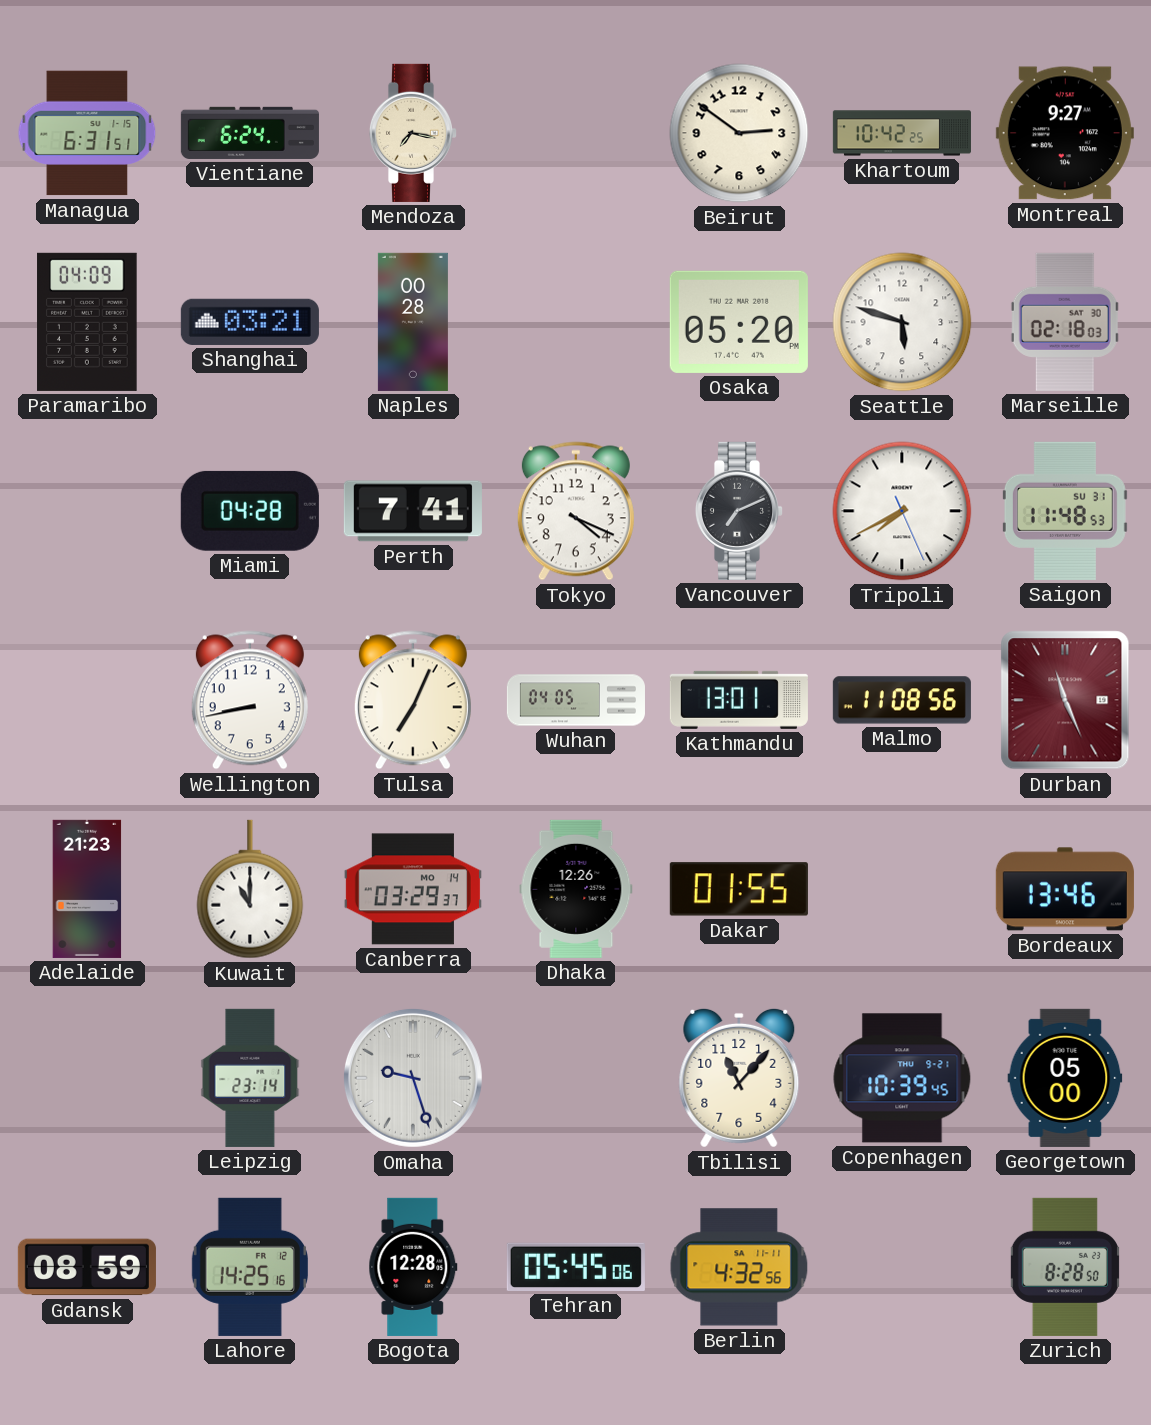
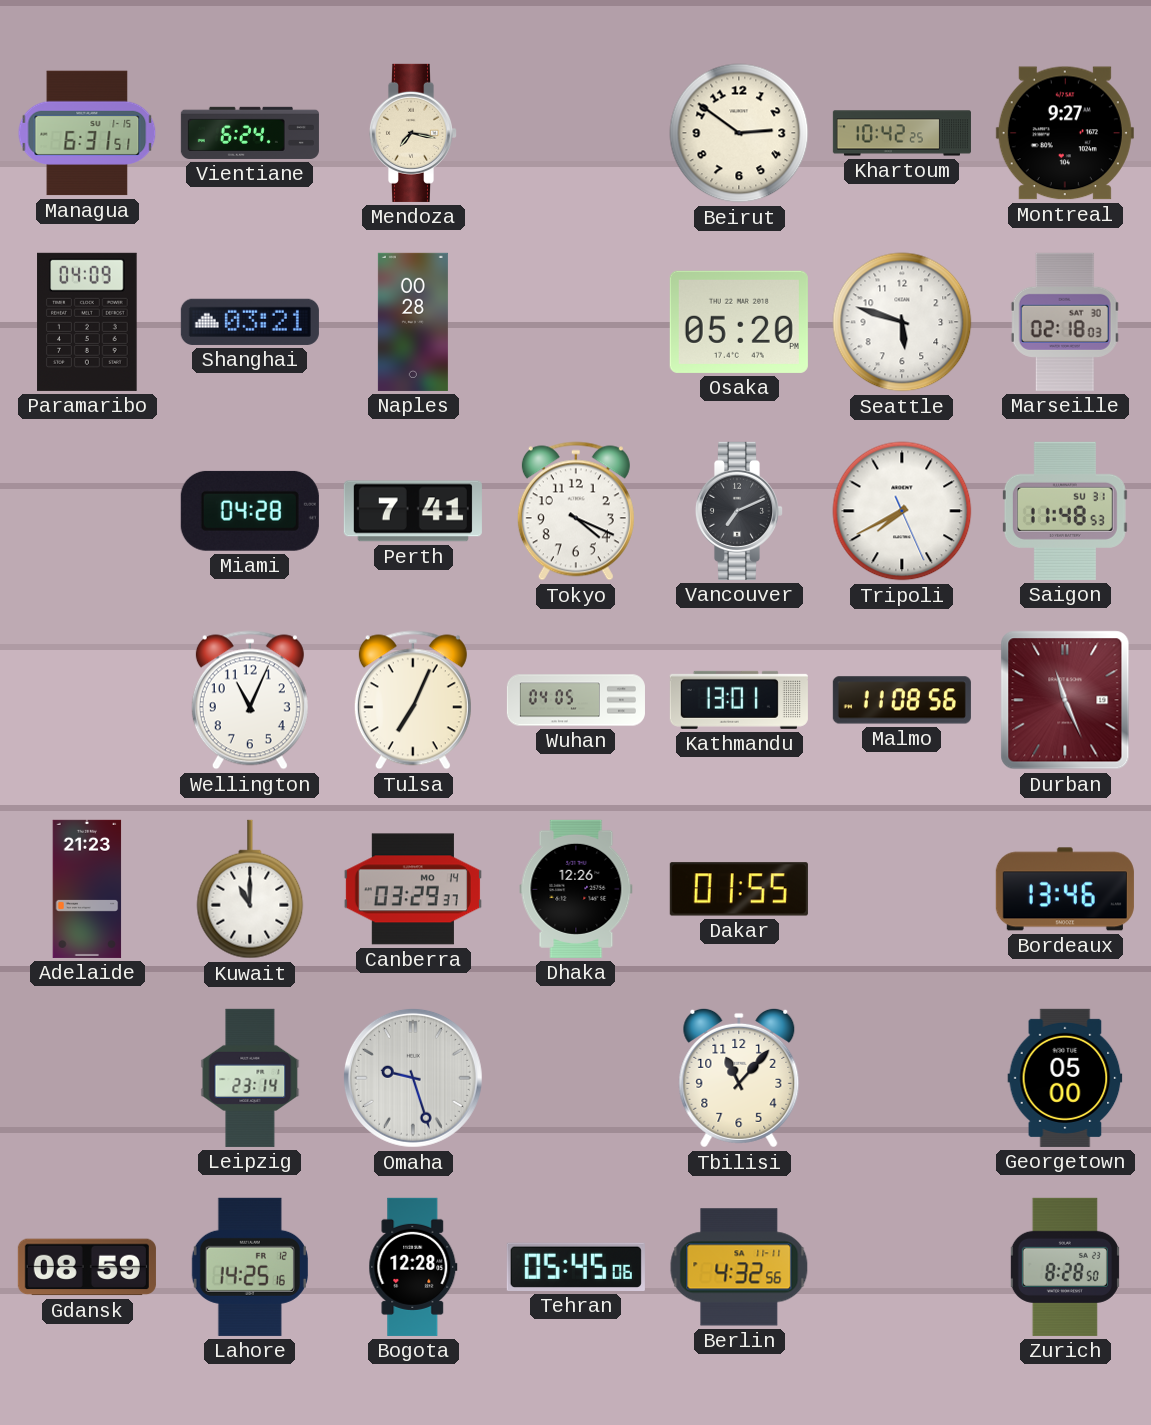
Wellington: 8:43 -> 11:04
Copenhagen: 10:39 -> none
